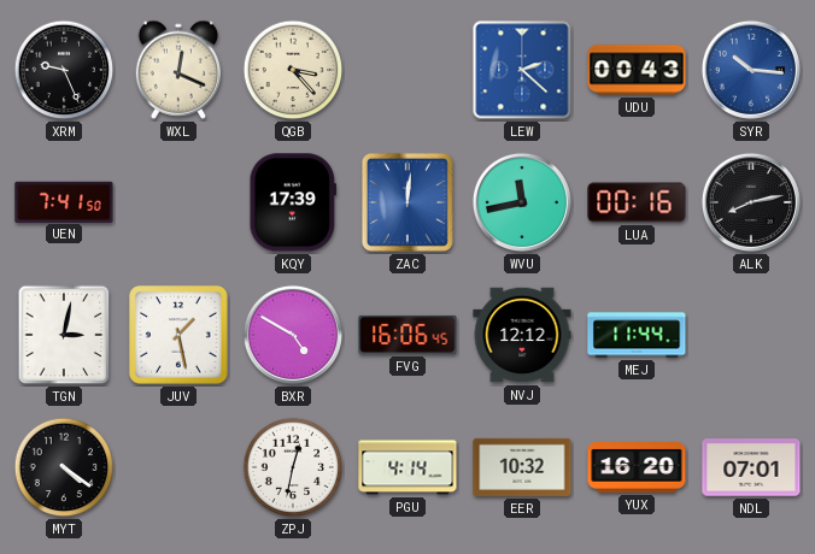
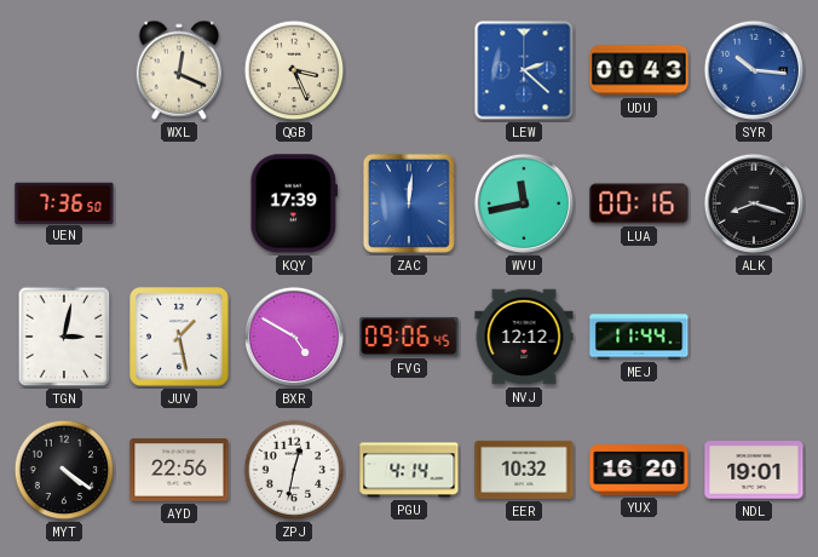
XRM: 9:26 -> none
QGB: 3:23 -> 3:26
UEN: 7:41 -> 7:36
ALK: 8:13 -> 8:18
FVG: 16:06 -> 09:06
AYD: none -> 22:56
NDL: 07:01 -> 19:01
